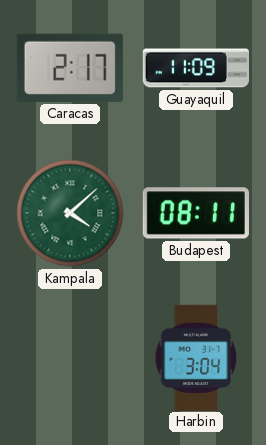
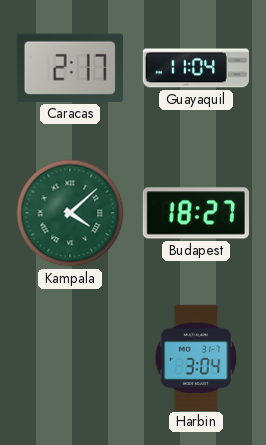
Guayaquil: 11:09 -> 11:04
Budapest: 08:11 -> 18:27
